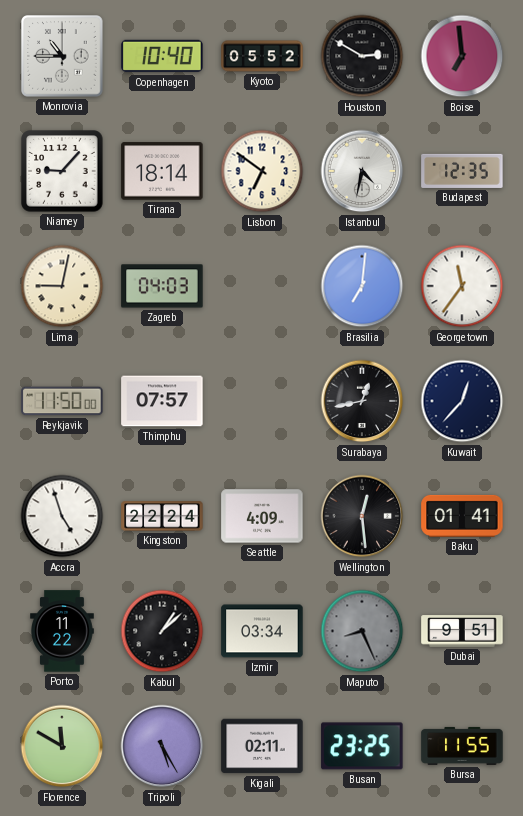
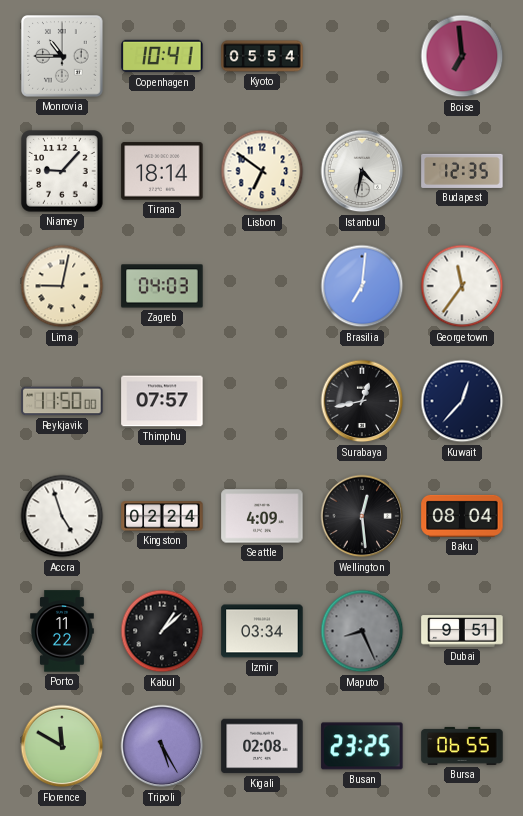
Copenhagen: 10:40 -> 10:41
Kyoto: 05:52 -> 05:54
Houston: 2:50 -> none
Kingston: 22:24 -> 02:24
Baku: 01:41 -> 08:04
Kigali: 02:11 -> 02:08
Bursa: 11:55 -> 06:55
